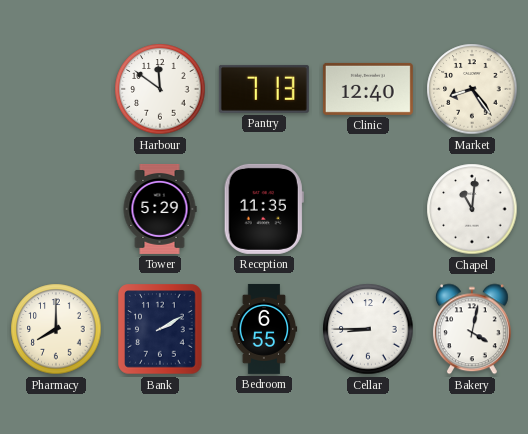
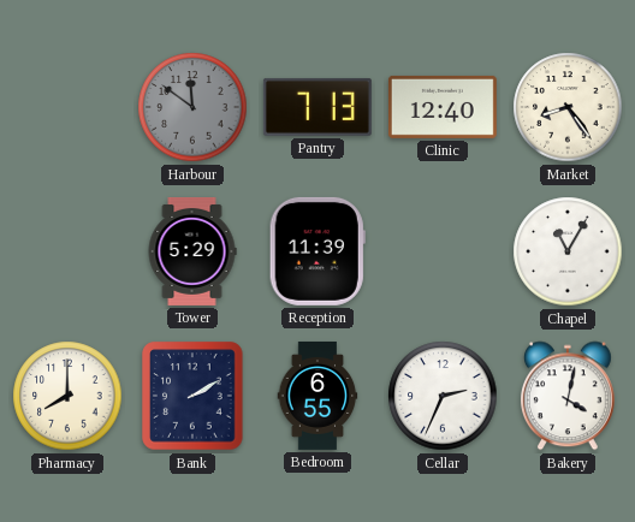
Harbour dial: white -> grey
Reception: 11:35 -> 11:39
Chapel: 11:01 -> 11:05
Cellar: 8:45 -> 2:34
